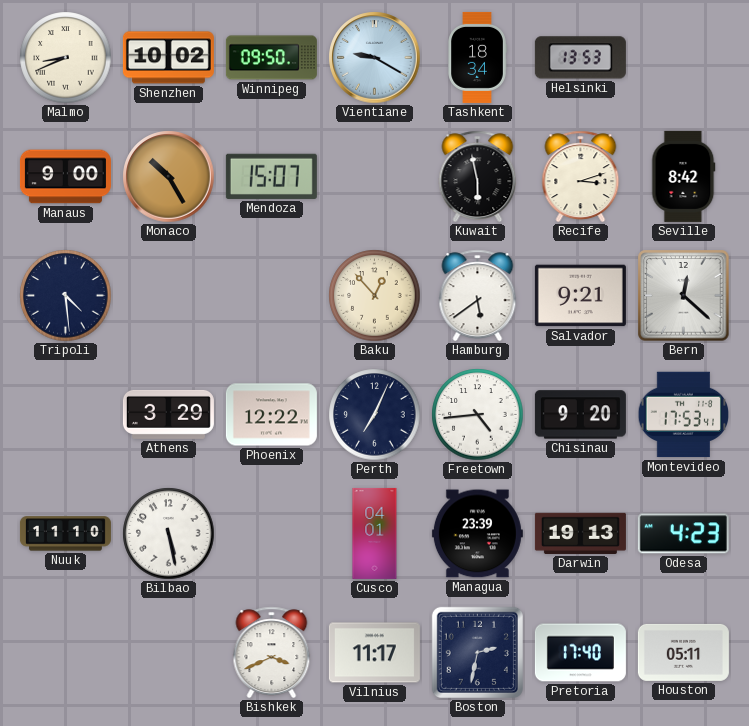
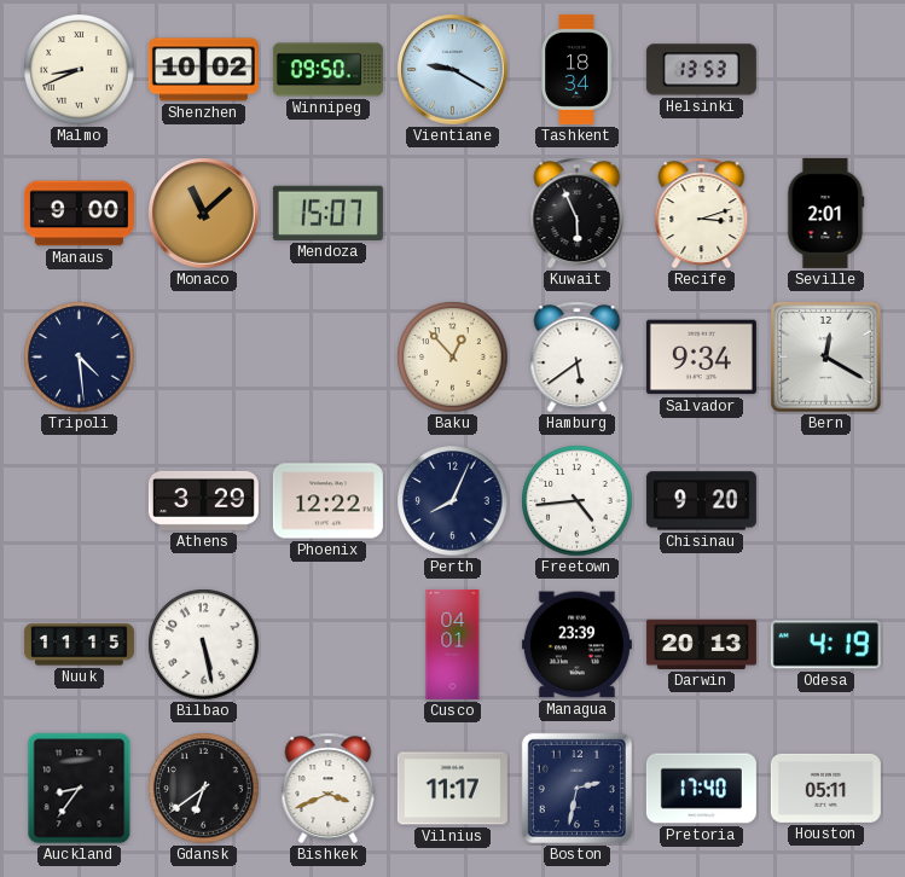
Monaco: 10:25 -> 11:08
Kuwait: 5:58 -> 5:56
Seville: 8:42 -> 2:01
Salvador: 9:21 -> 9:34
Bern: 12:22 -> 12:20
Perth: 7:04 -> 8:04
Montevideo: 17:53 -> none
Nuuk: 11:10 -> 11:15
Darwin: 19:13 -> 20:13
Odesa: 4:23 -> 4:19
Auckland: none -> 8:36
Gdansk: none -> 6:39
